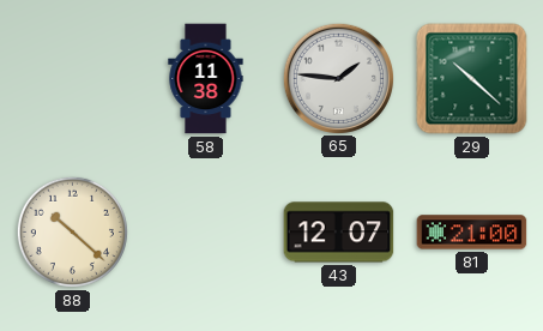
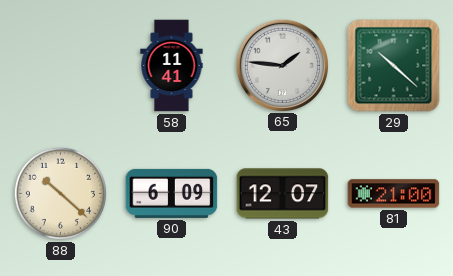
58: 11:38 -> 11:41
90: none -> 6:09
